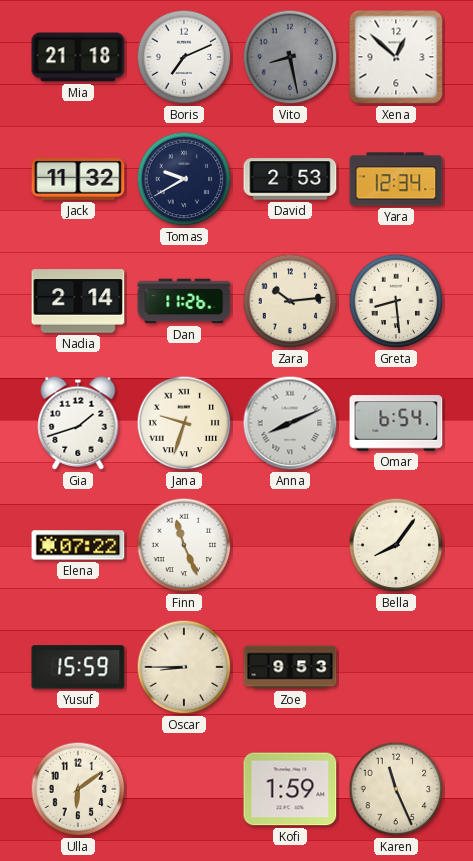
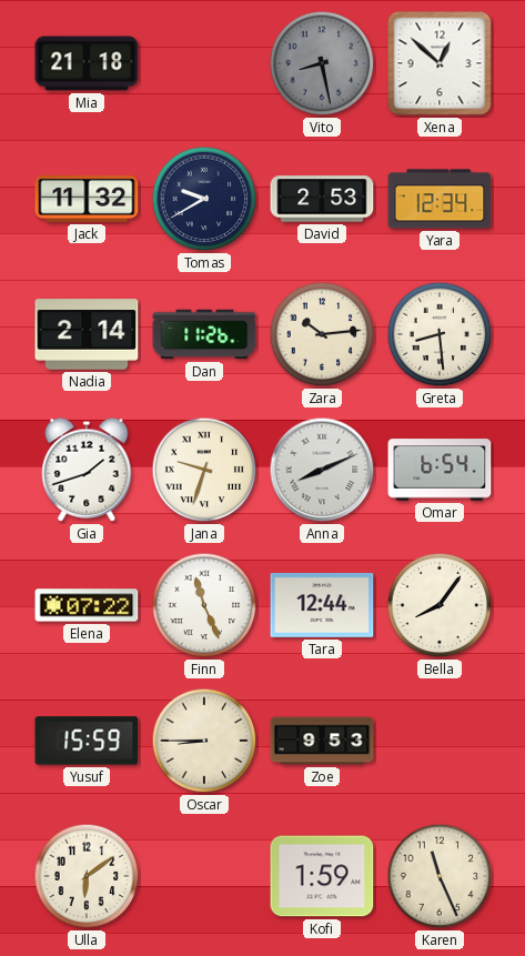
Boris: 7:11 -> none
Tara: none -> 12:44
